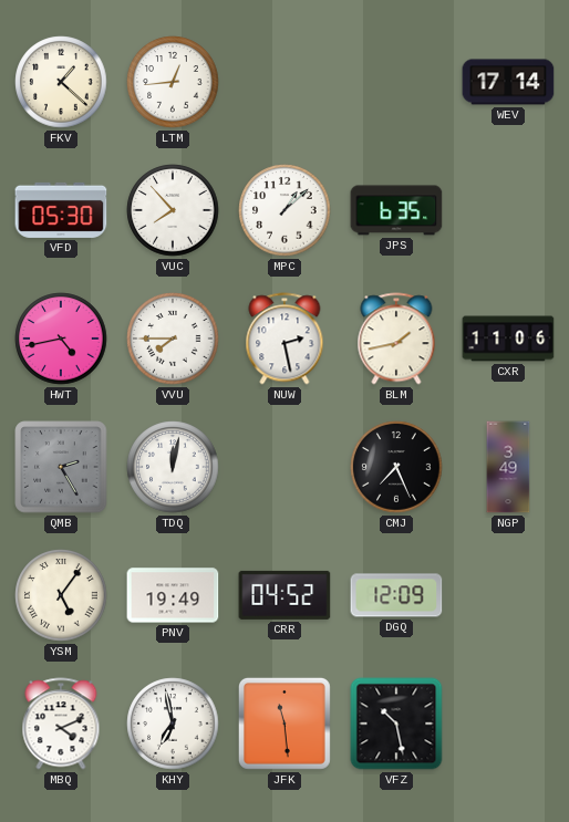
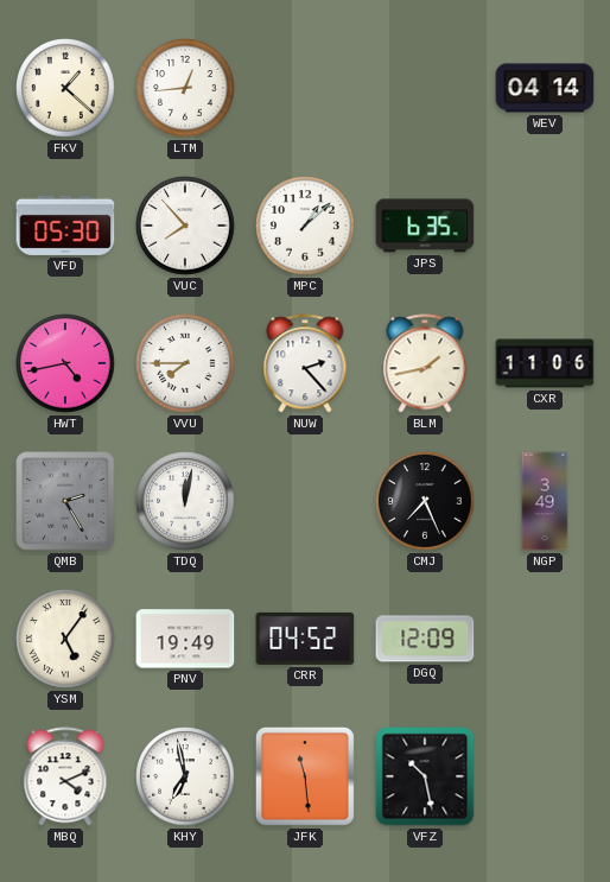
WEV: 17:14 -> 04:14
NUW: 2:28 -> 2:23
